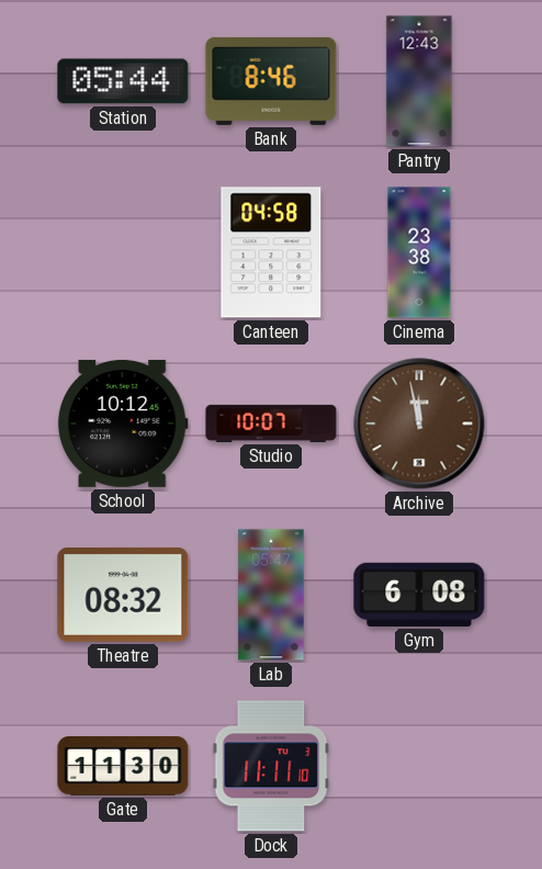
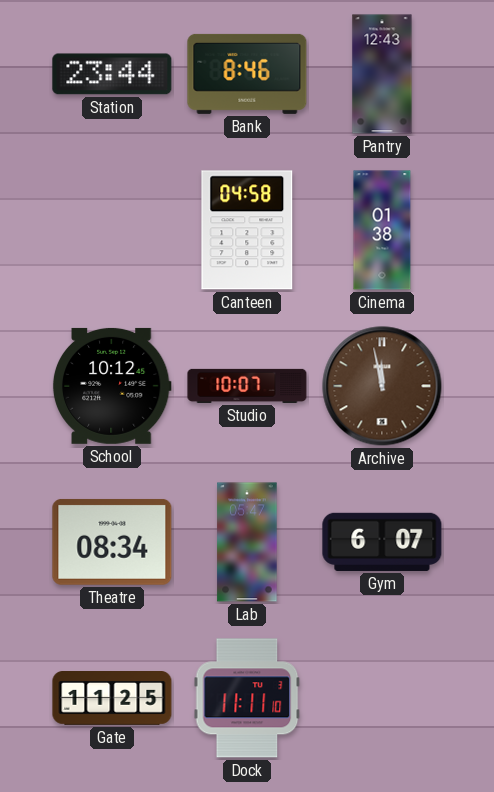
Station: 05:44 -> 23:44
Cinema: 23:38 -> 01:38
Theatre: 08:32 -> 08:34
Gym: 6:08 -> 6:07
Gate: 11:30 -> 11:25
